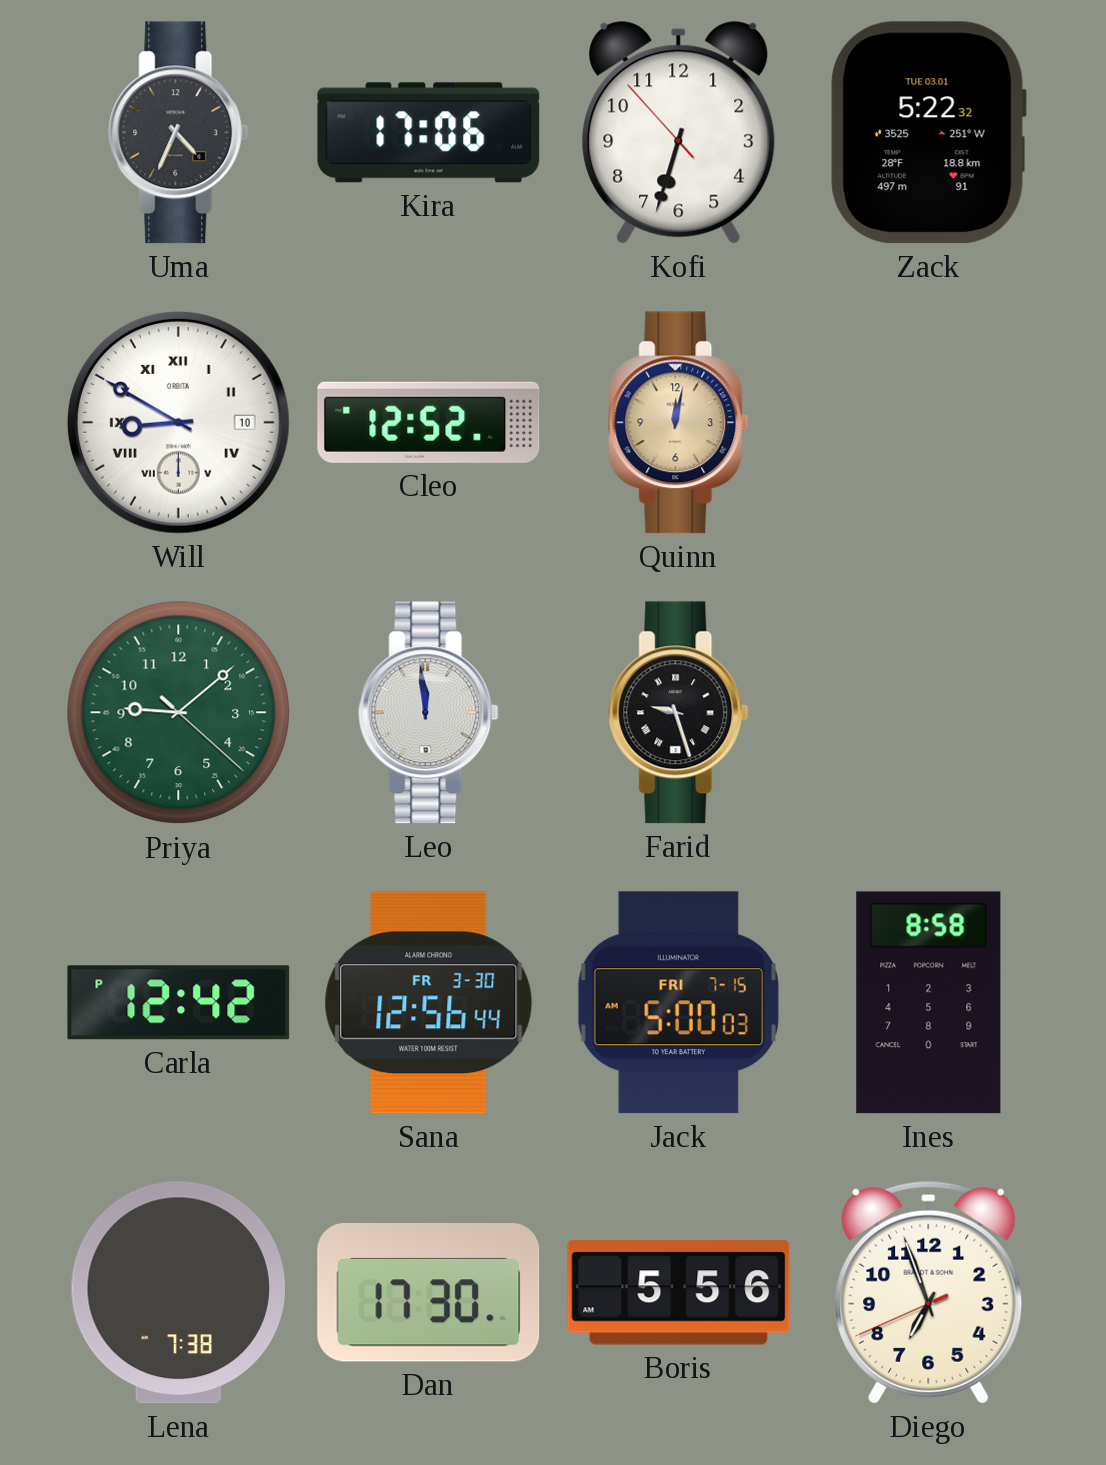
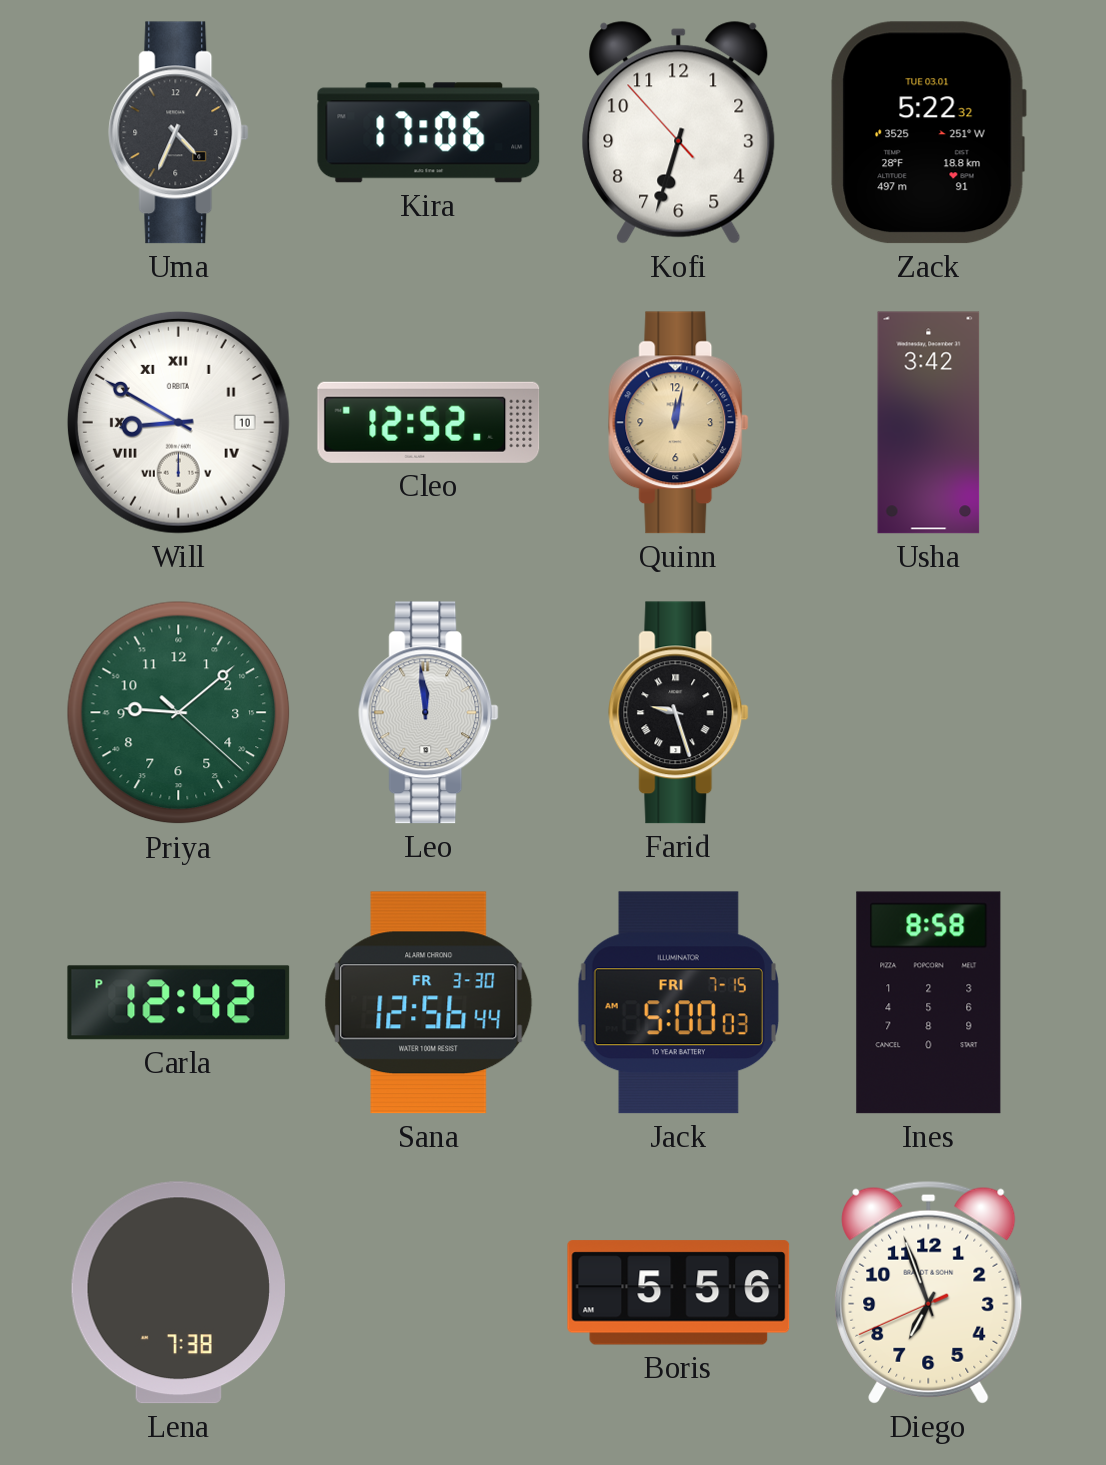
Usha: none -> 3:42
Dan: 17:30 -> none
